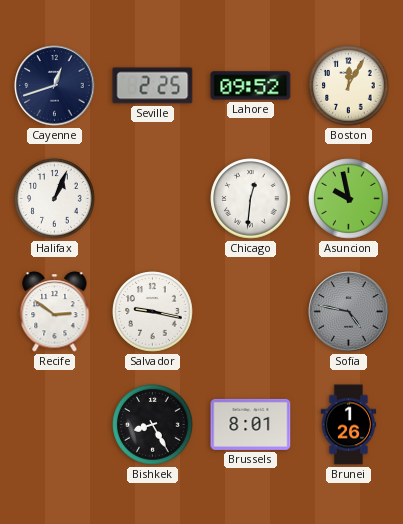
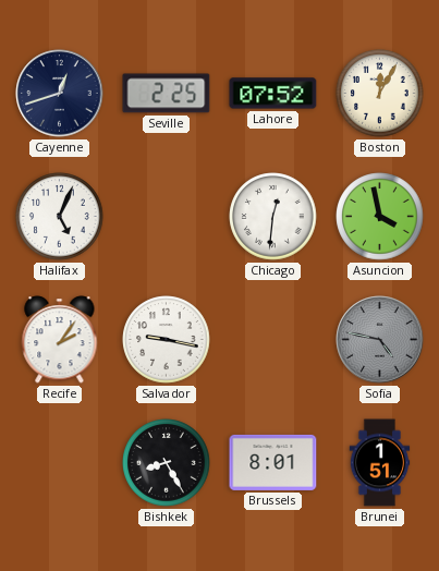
Lahore: 09:52 -> 07:52
Halifax: 1:04 -> 5:04
Asuncion: 9:58 -> 3:58
Recife: 2:51 -> 2:06
Brunei: 1:26 -> 1:51
